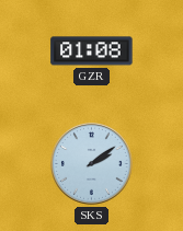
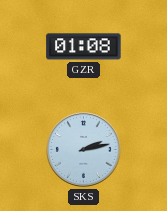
SKS: 2:09 -> 2:13
